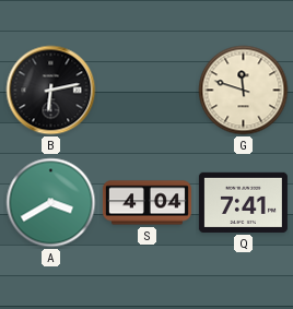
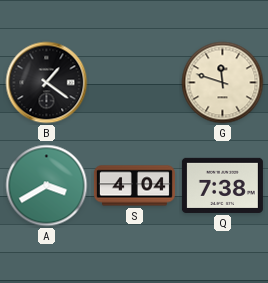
B: 6:13 -> 1:21
Q: 7:41 -> 7:38
